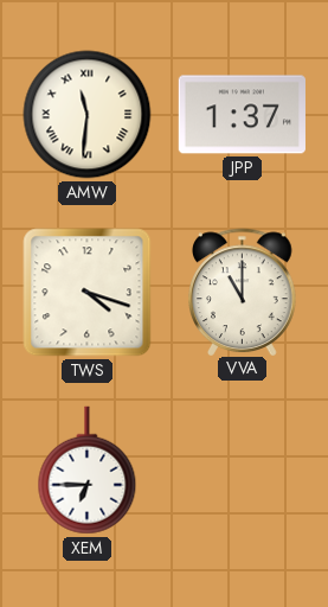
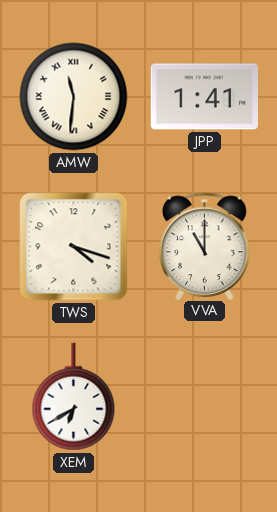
JPP: 1:37 -> 1:41
XEM: 6:45 -> 6:40
